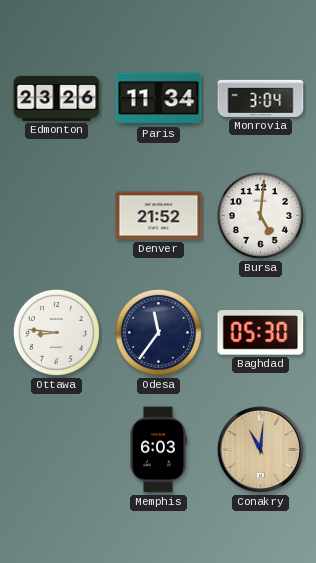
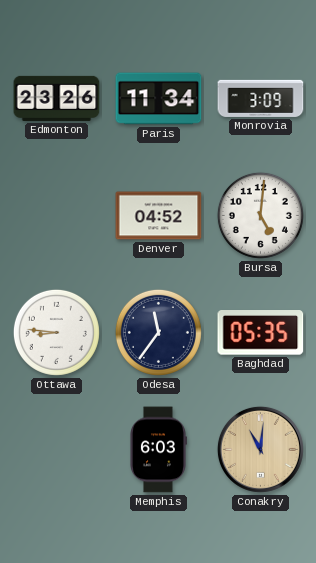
Monrovia: 3:04 -> 3:09
Denver: 21:52 -> 04:52
Baghdad: 05:30 -> 05:35
